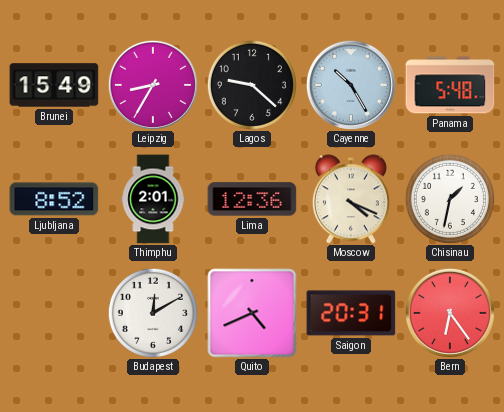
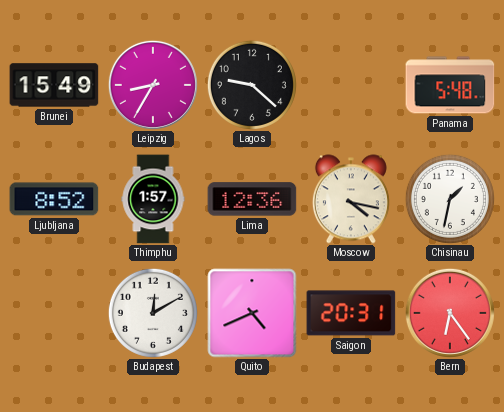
Cayenne: 10:25 -> none
Thimphu: 2:01 -> 1:57
Moscow: 4:19 -> 4:17
